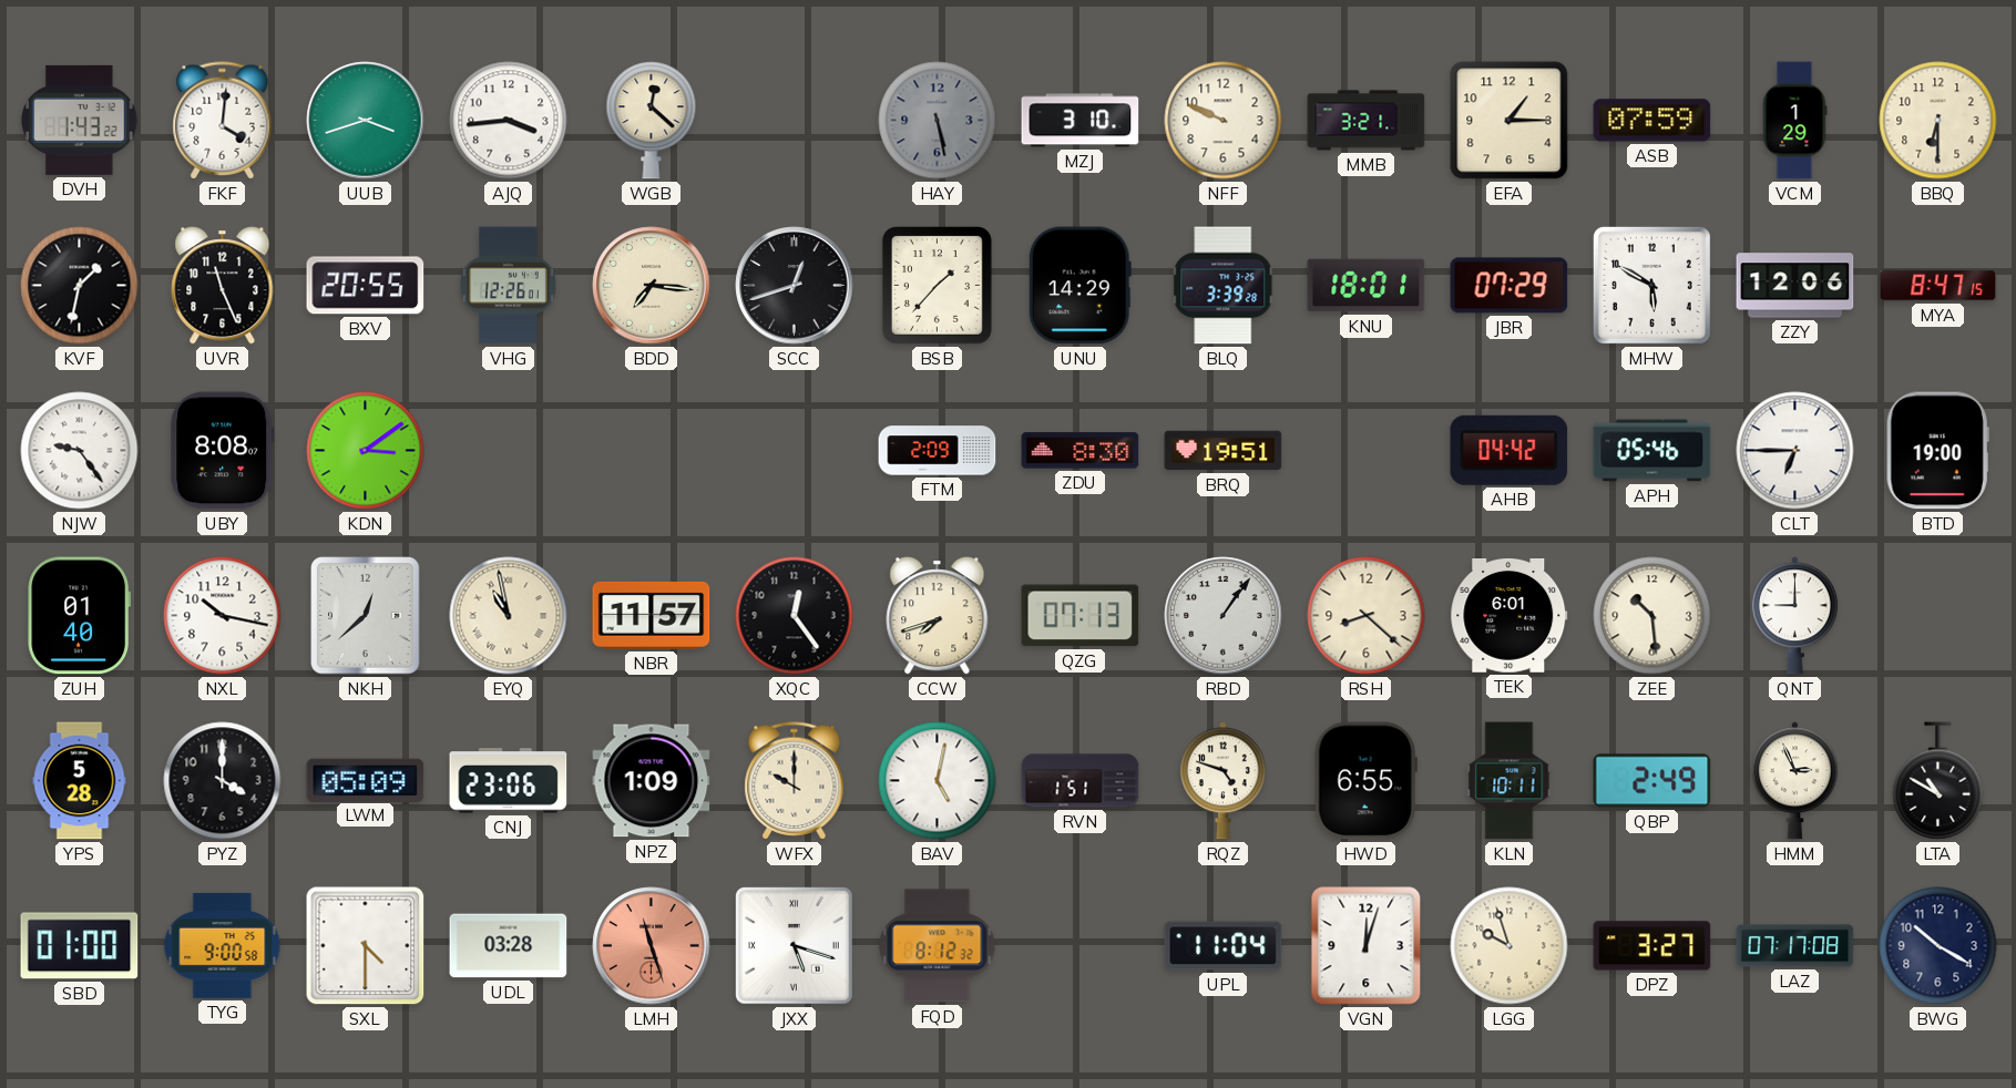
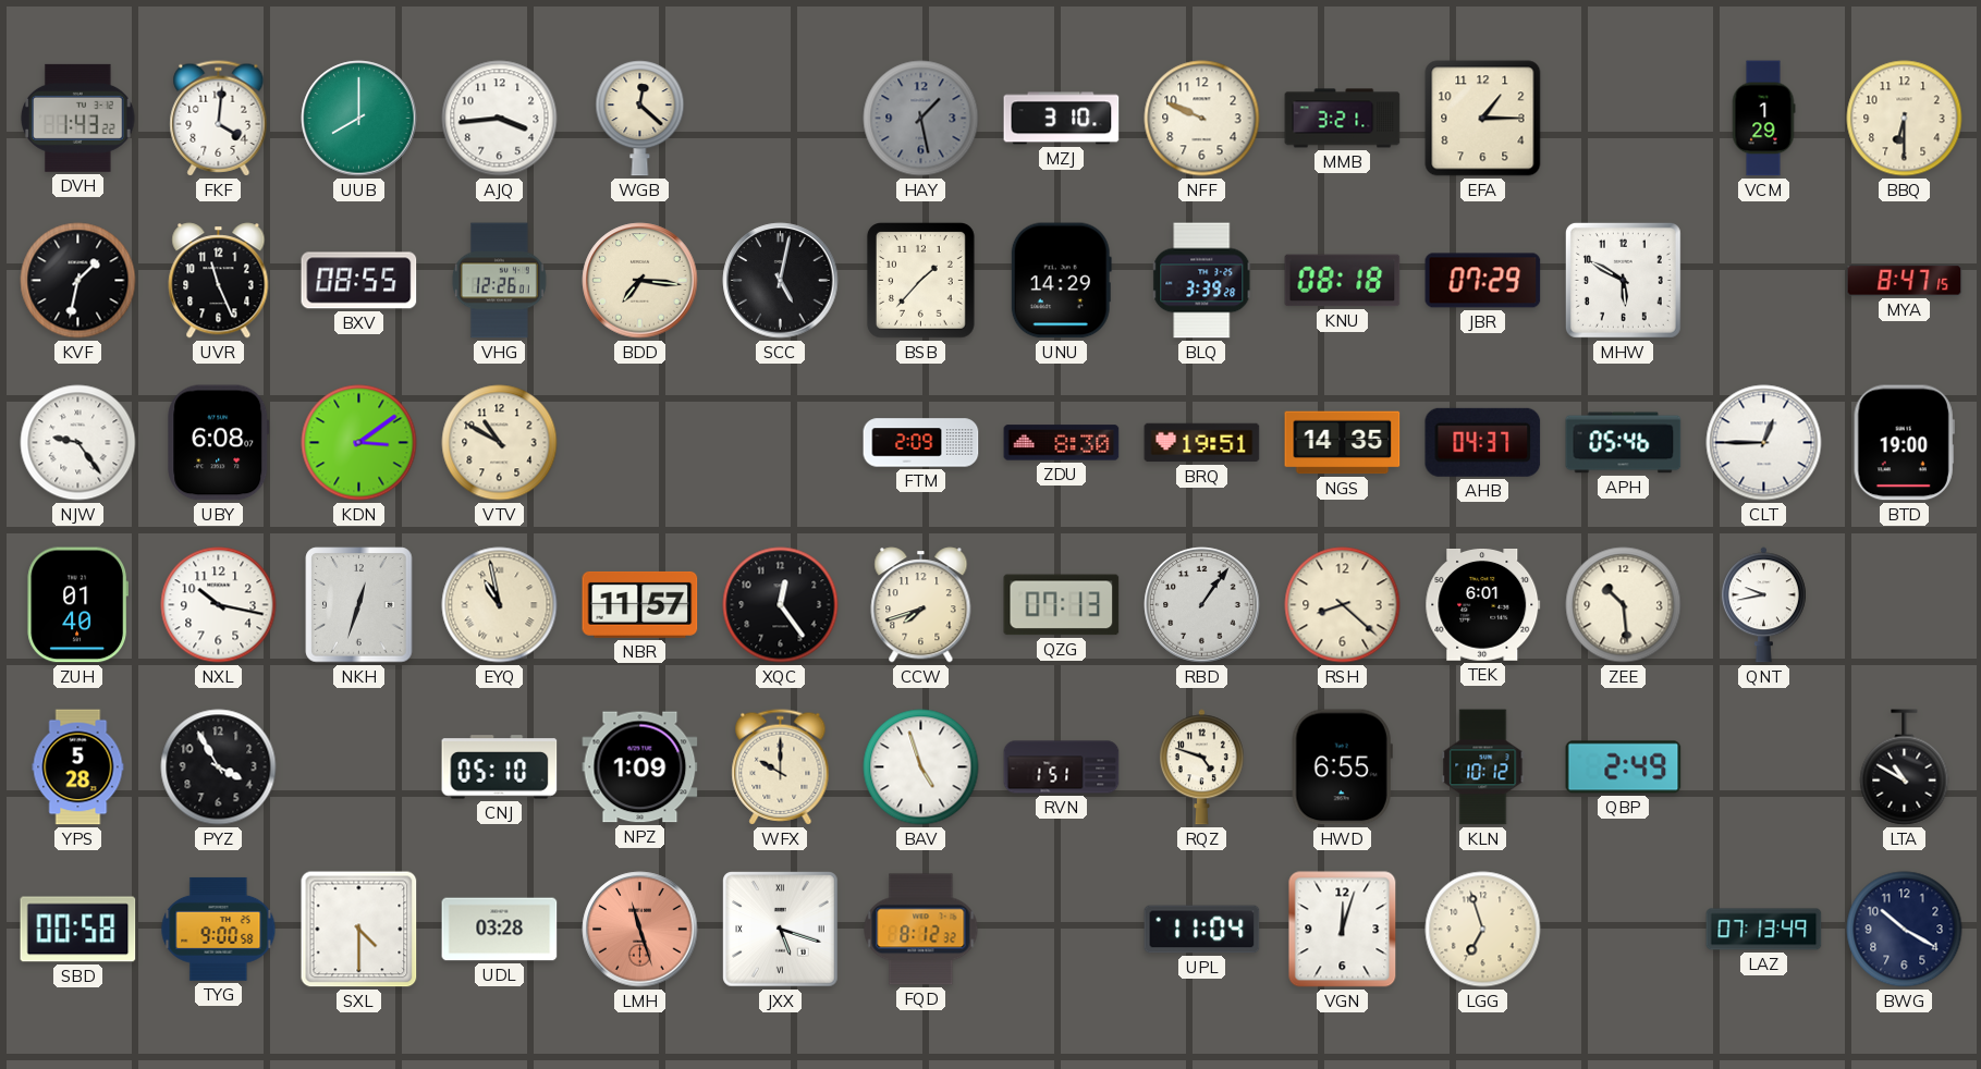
UUB: 3:42 -> 8:00
HAY: 5:28 -> 1:28
ASB: 07:59 -> none
BXV: 20:55 -> 08:55
SCC: 12:42 -> 5:02
KNU: 18:01 -> 08:18
ZZY: 12:06 -> none
UBY: 8:08 -> 6:08
VTV: none -> 10:50
NGS: none -> 14:35
AHB: 04:42 -> 04:37
CLT: 6:45 -> 12:45
NKH: 12:38 -> 12:33
QNT: 9:00 -> 9:43
PYZ: 4:00 -> 3:55
LWM: 05:09 -> none
CNJ: 23:06 -> 05:10
BAV: 5:02 -> 4:57
KLN: 10:11 -> 10:12
HMM: 2:56 -> none
SBD: 01:00 -> 00:58
LGG: 9:57 -> 6:57
DPZ: 3:27 -> none
LAZ: 07:17 -> 07:13
